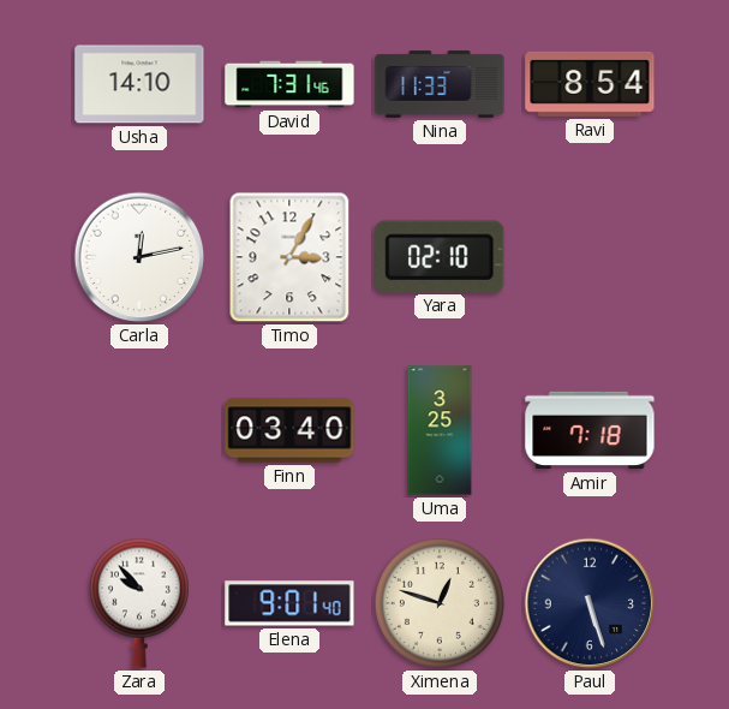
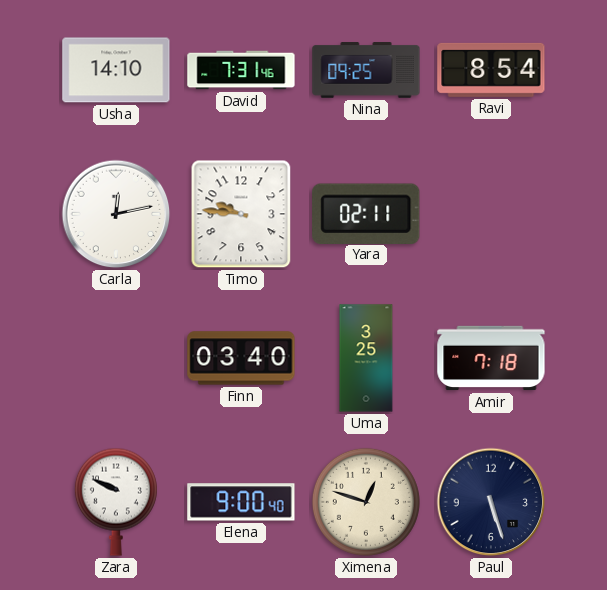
Nina: 11:33 -> 09:25
Timo: 3:05 -> 9:46
Yara: 02:10 -> 02:11
Zara: 9:53 -> 9:49
Elena: 9:01 -> 9:00
